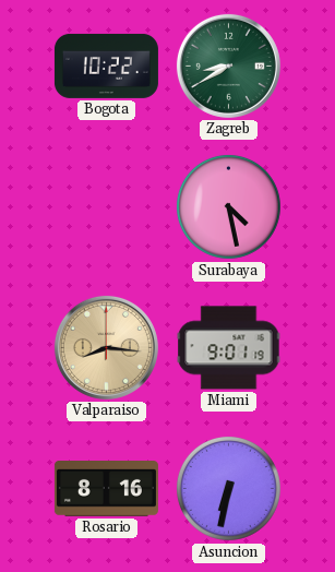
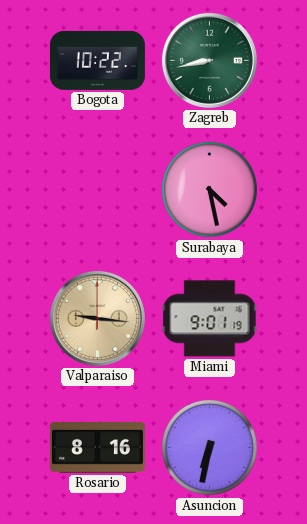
Zagreb: 8:40 -> 8:43
Valparaiso: 8:16 -> 9:16
